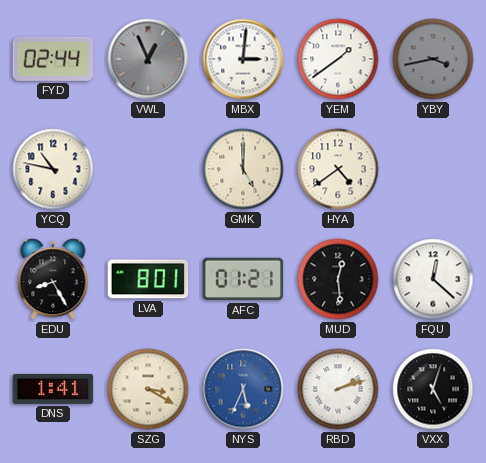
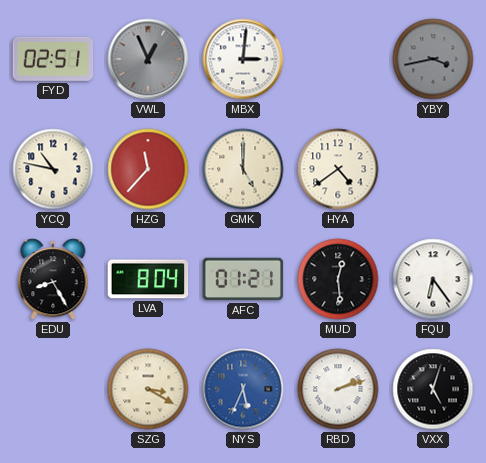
FYD: 02:44 -> 02:51
YEM: 1:39 -> none
HZG: none -> 11:37
LVA: 8:01 -> 8:04
FQU: 12:22 -> 6:24
DNS: 1:41 -> none
